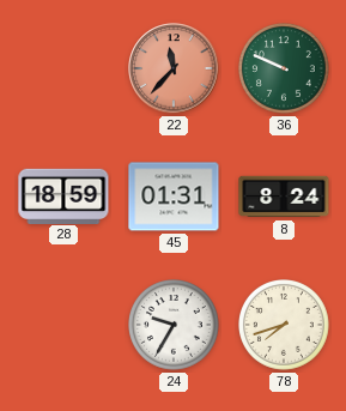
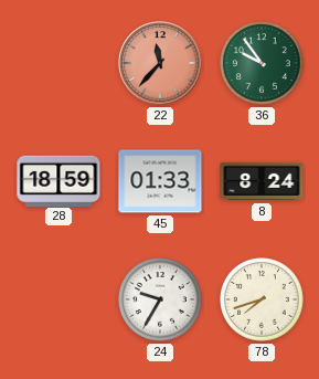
36: 9:49 -> 9:54
45: 01:31 -> 01:33
